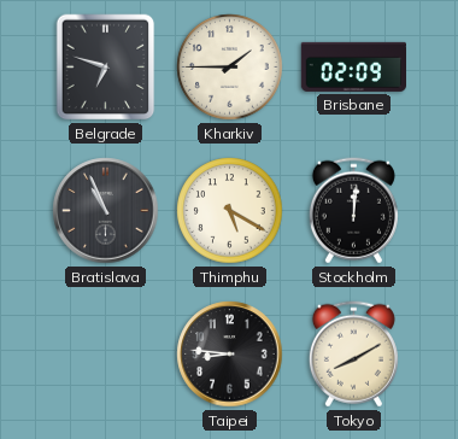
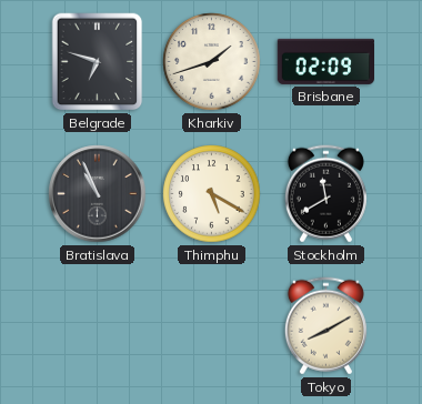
Kharkiv: 1:45 -> 1:42
Stockholm: 12:01 -> 11:40
Taipei: 8:46 -> none
